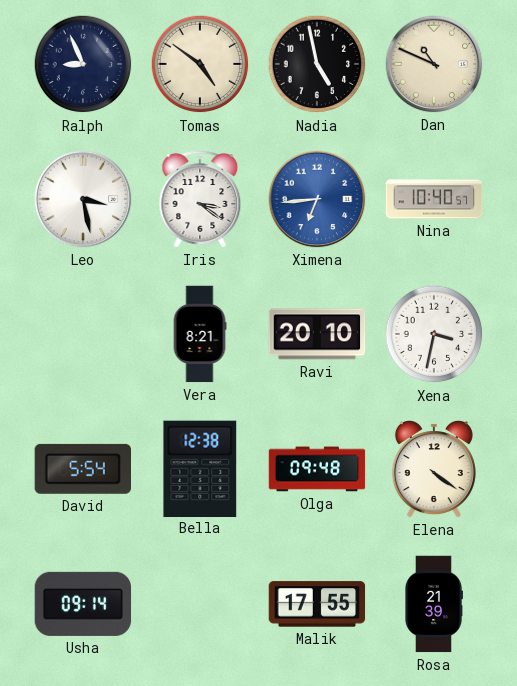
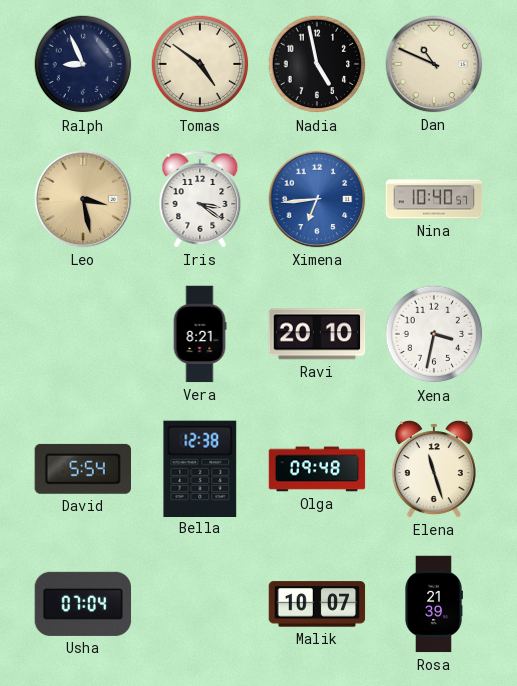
Leo dial: white -> champagne
Elena: 4:21 -> 11:27
Usha: 09:14 -> 07:04
Malik: 17:55 -> 10:07
